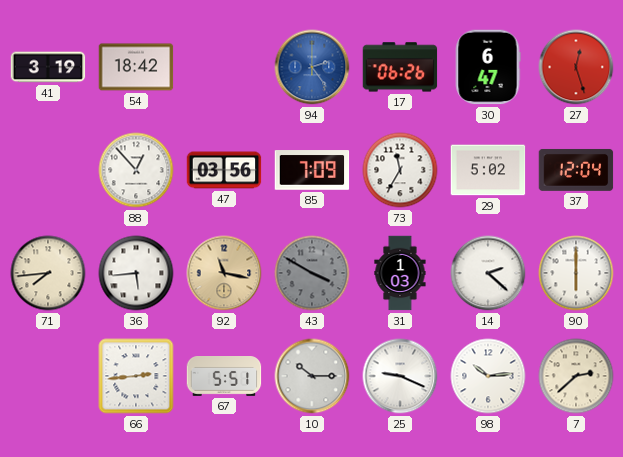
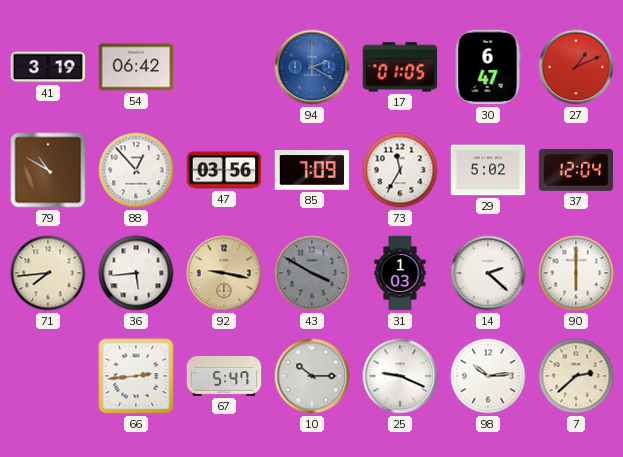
54: 18:42 -> 06:42
94: 2:24 -> 2:20
17: 06:26 -> 01:05
27: 12:27 -> 1:11
79: none -> 10:50
92: 11:17 -> 9:17
67: 5:51 -> 5:47
